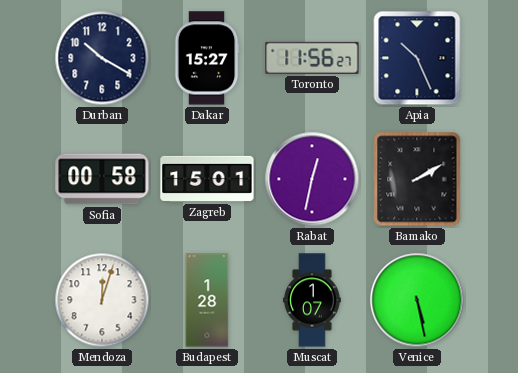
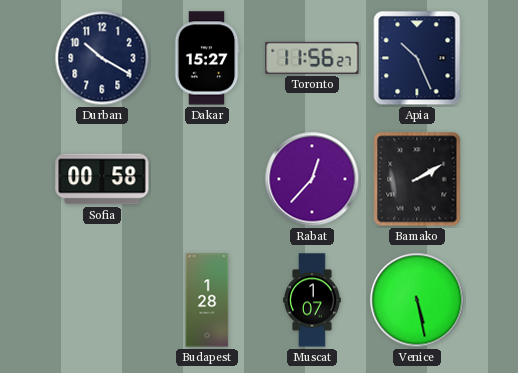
Zagreb: 15:01 -> none
Rabat: 12:32 -> 12:37
Mendoza: 12:03 -> none
